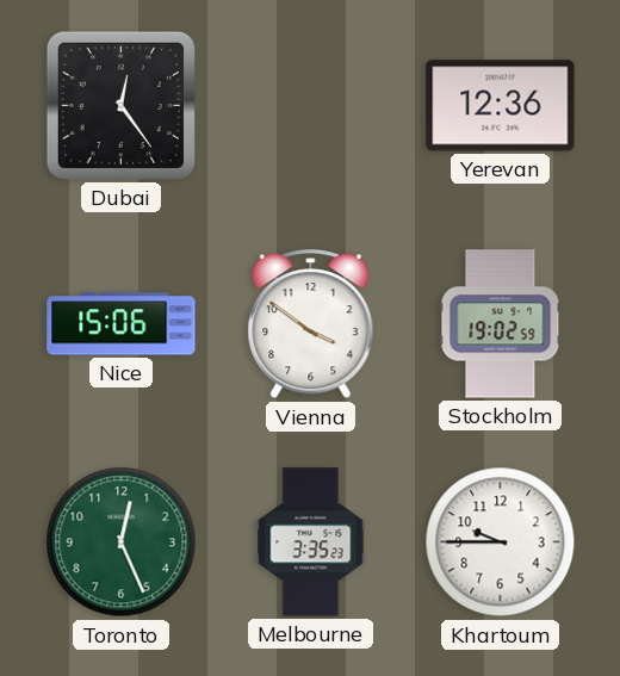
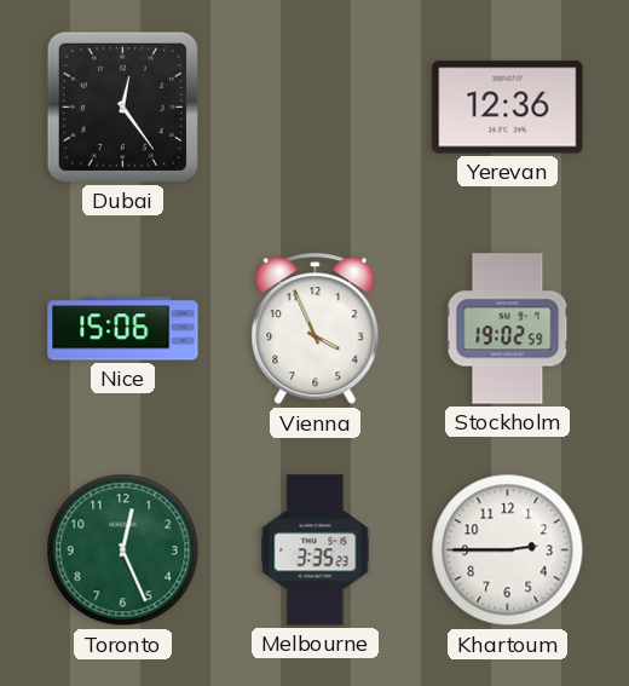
Vienna: 3:51 -> 3:56
Khartoum: 9:45 -> 2:45
